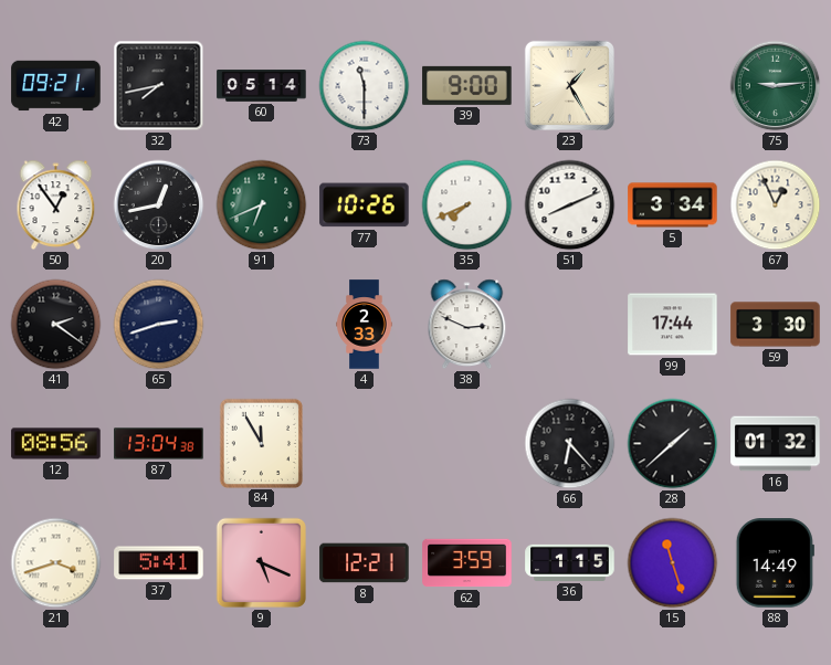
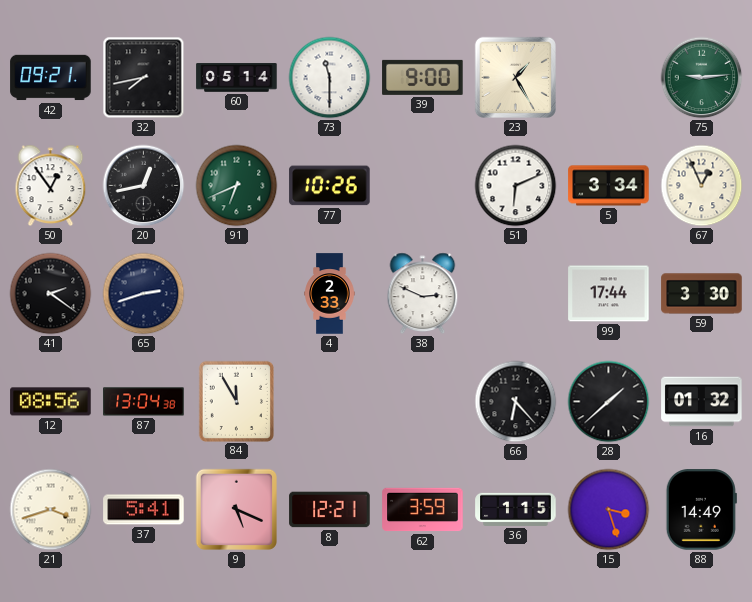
35: 7:41 -> none
51: 8:11 -> 6:11
15: 11:27 -> 3:27
